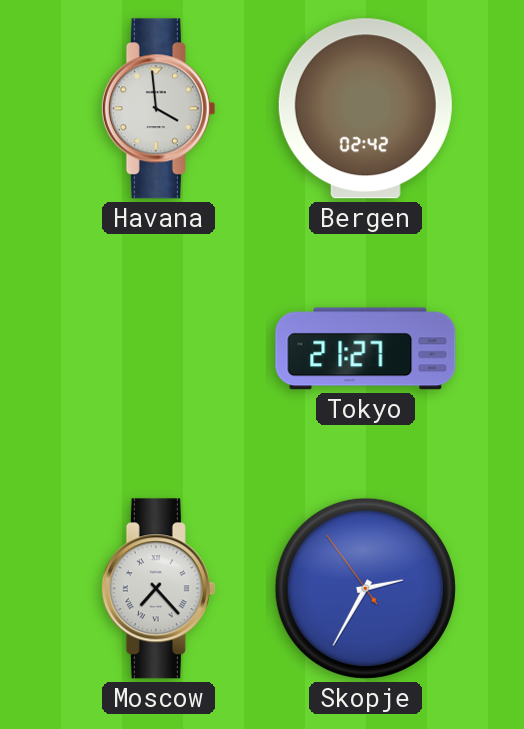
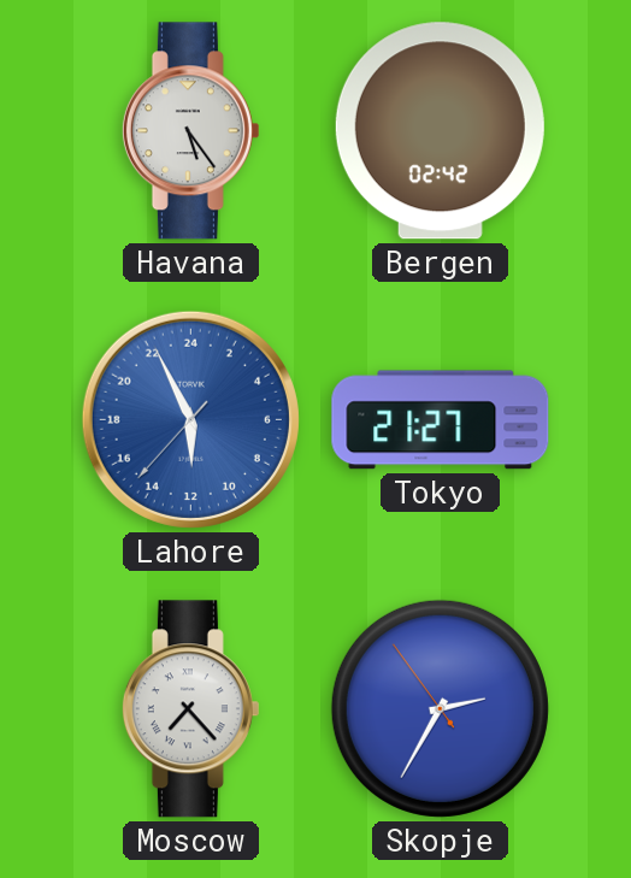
Havana: 3:59 -> 5:24
Lahore: none -> 11:55
